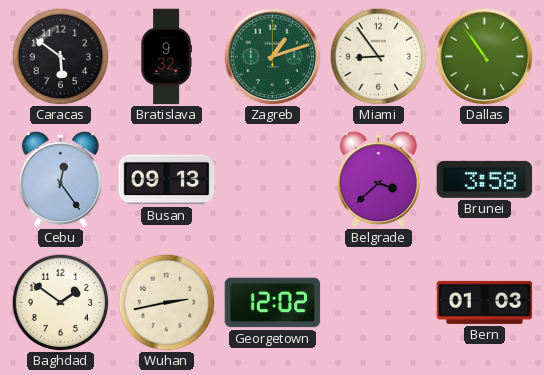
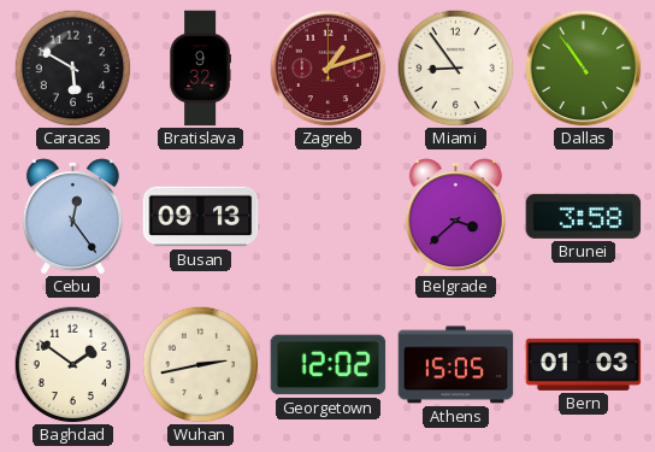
Caracas: 5:51 -> 5:50
Zagreb dial: green -> burgundy
Athens: none -> 15:05
